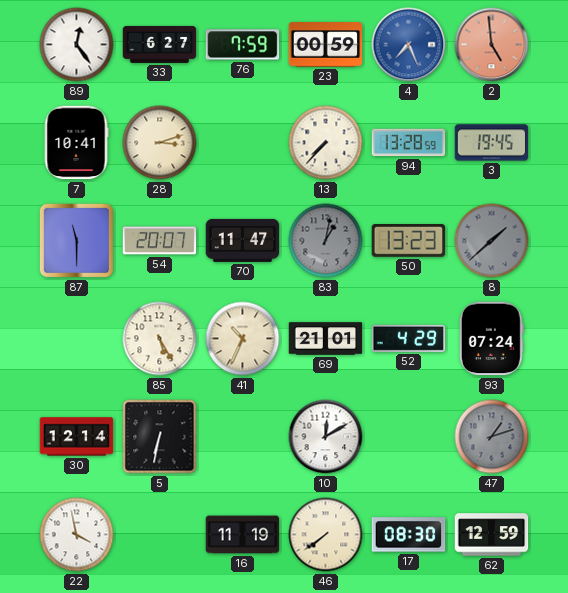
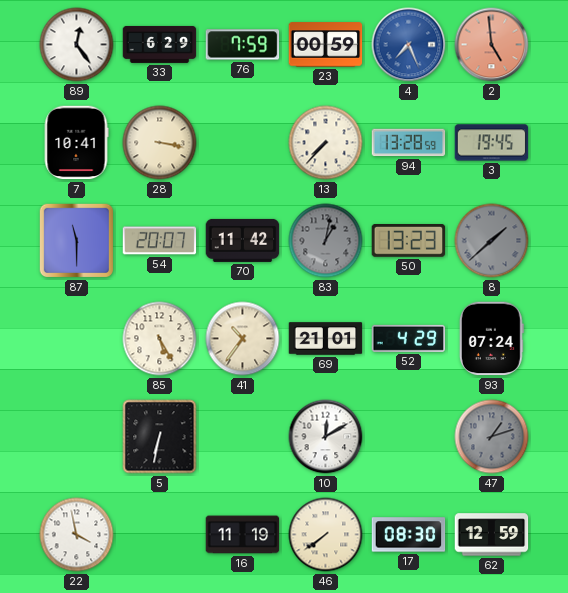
33: 6:27 -> 6:29
28: 3:12 -> 3:17
70: 11:47 -> 11:42
41: 10:34 -> 10:36
30: 12:14 -> none
